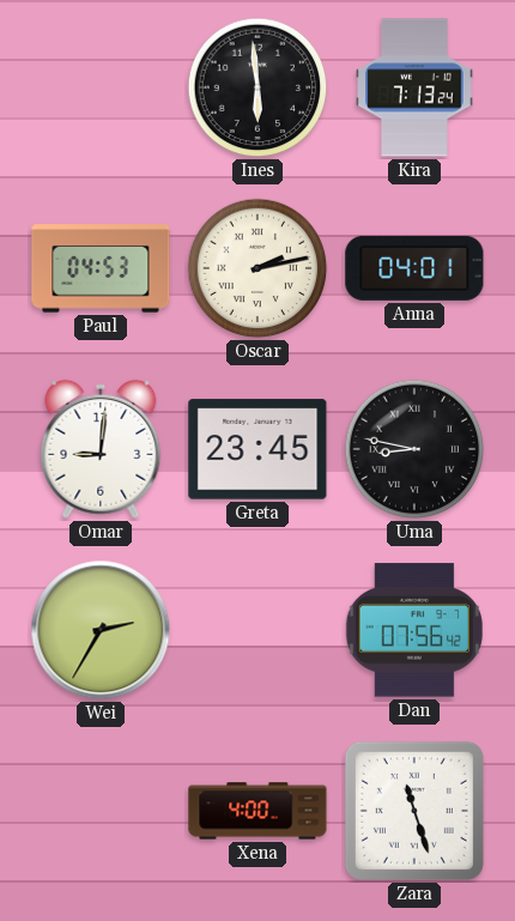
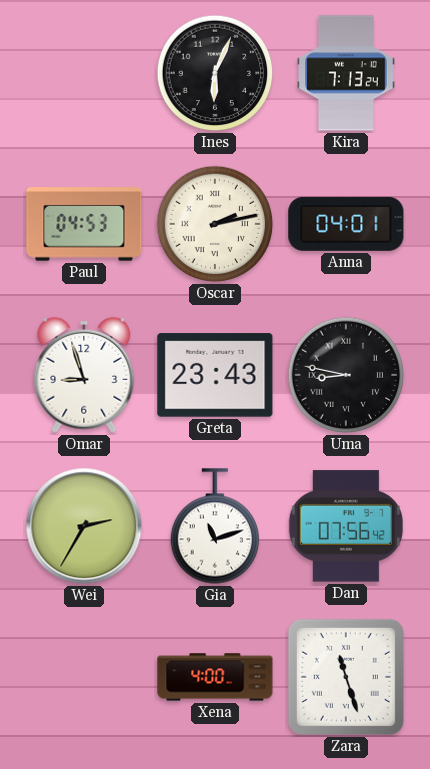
Ines: 5:59 -> 6:04
Omar: 9:01 -> 8:57
Greta: 23:45 -> 23:43
Gia: none -> 11:12
